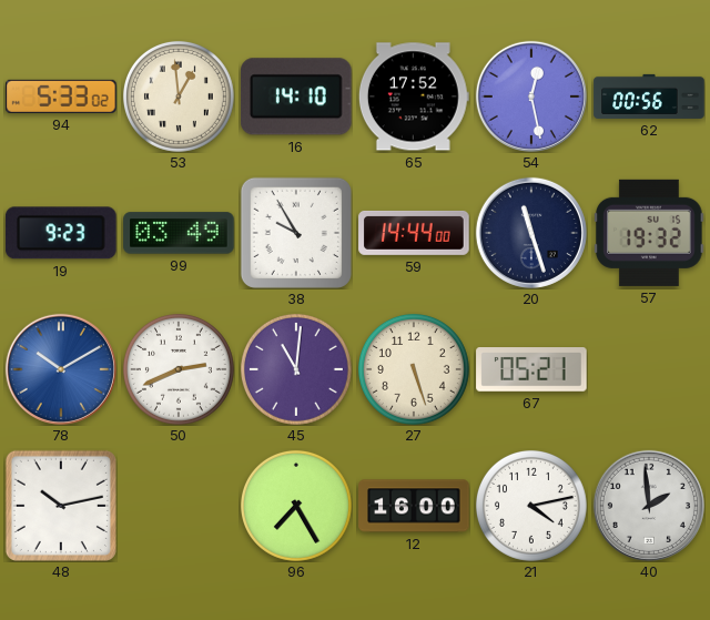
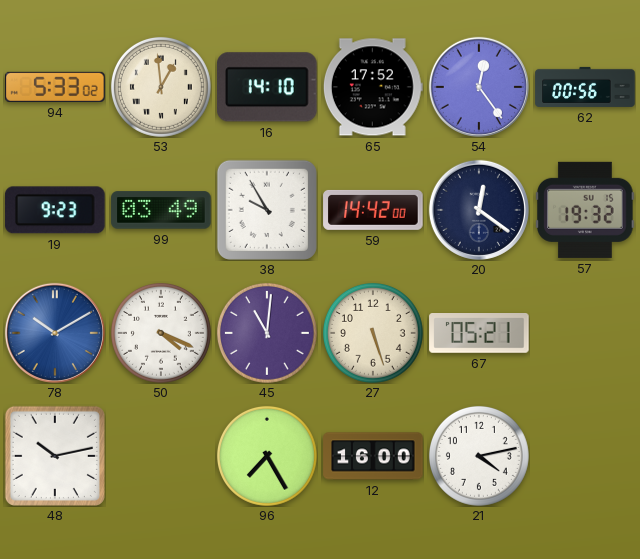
54: 12:28 -> 12:24
59: 14:44 -> 14:42
20: 11:27 -> 12:21
50: 2:41 -> 4:19
40: 1:59 -> none
